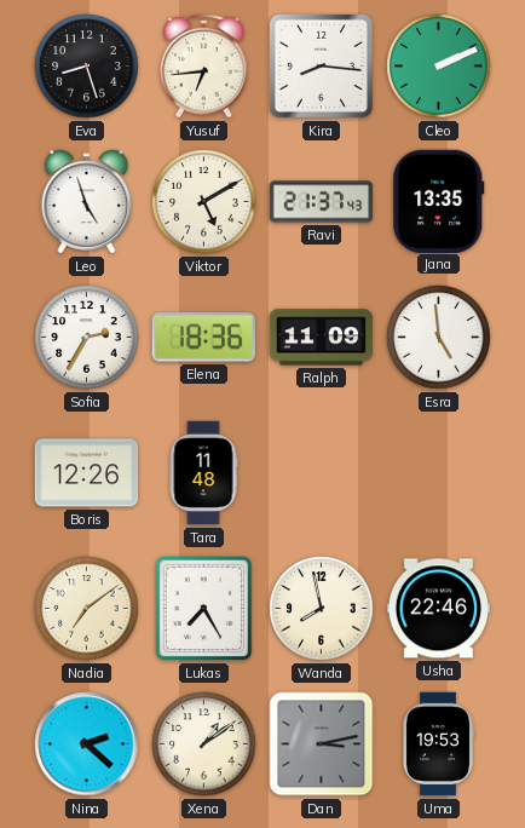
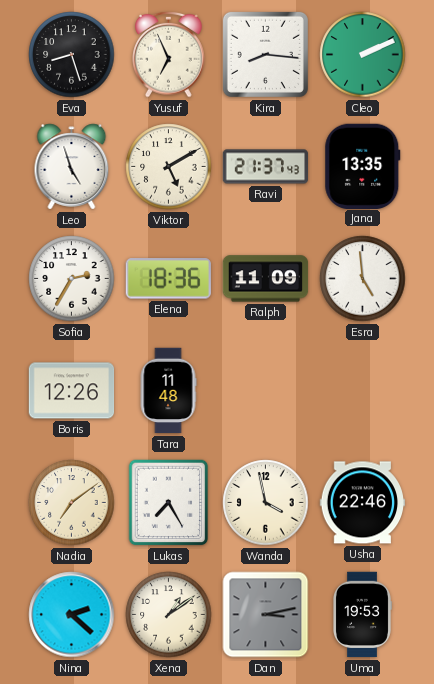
Yusuf: 6:44 -> 6:56
Wanda: 7:58 -> 3:58
